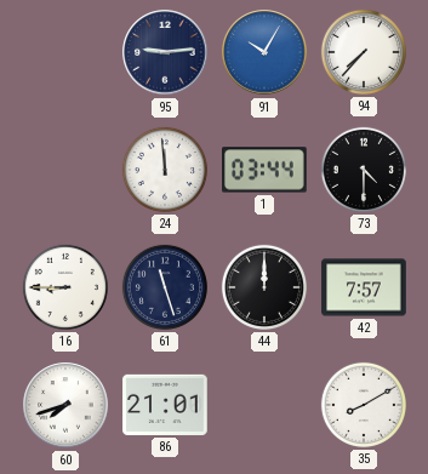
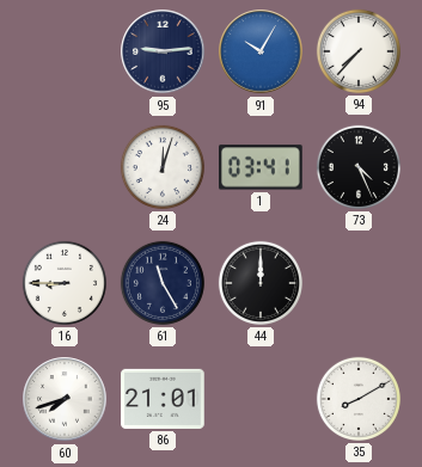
24: 11:59 -> 12:03
1: 03:44 -> 03:41
73: 4:30 -> 4:26
61: 11:27 -> 11:25
42: 7:57 -> none
